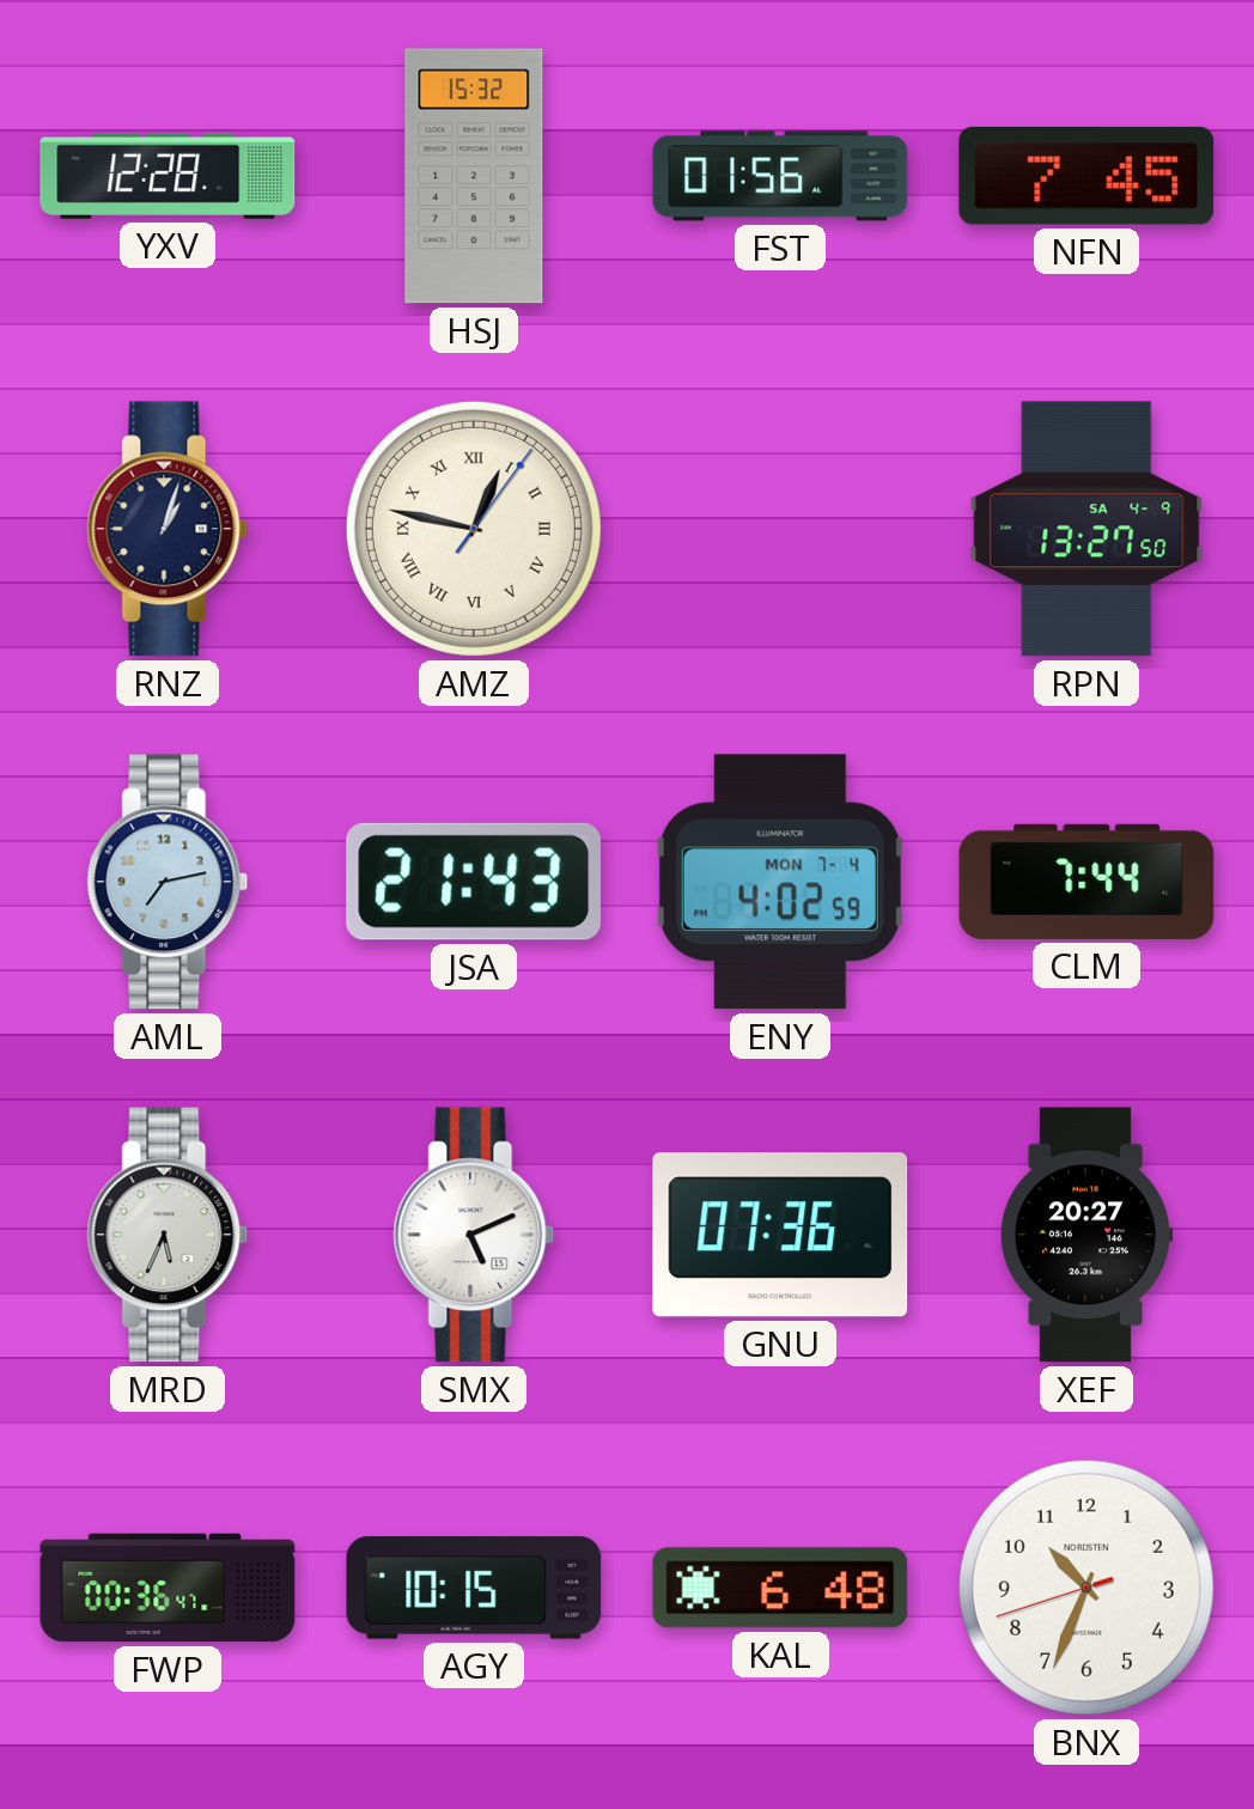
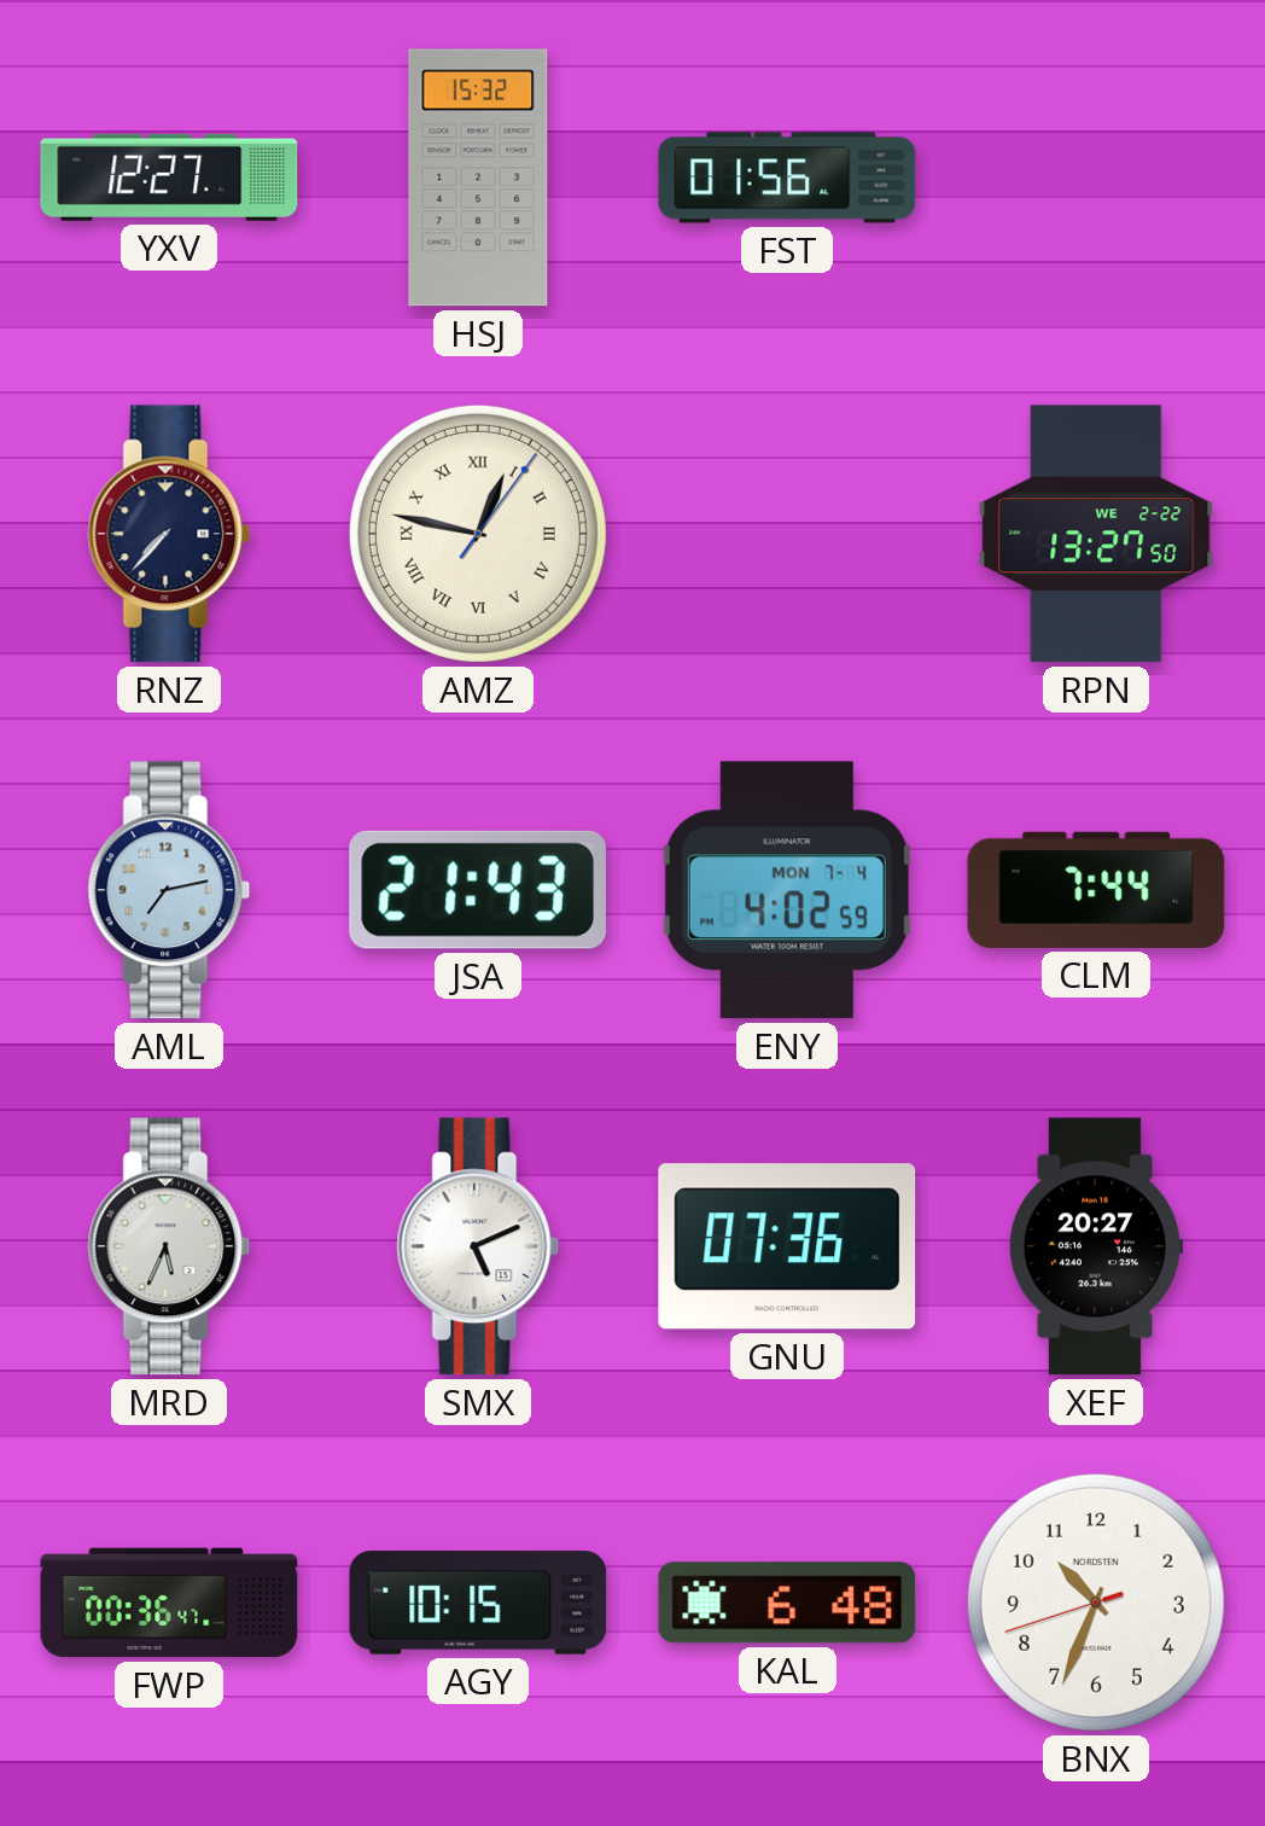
YXV: 12:28 -> 12:27
NFN: 7:45 -> none
RNZ: 1:03 -> 7:37
RPN date: SA 4-9 -> WE 2-22
